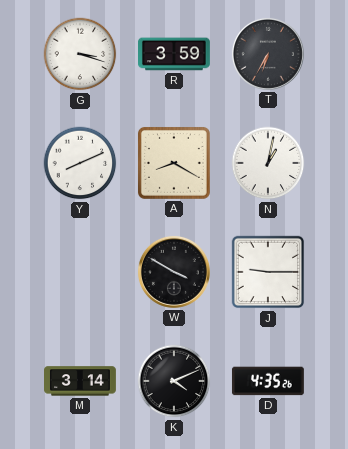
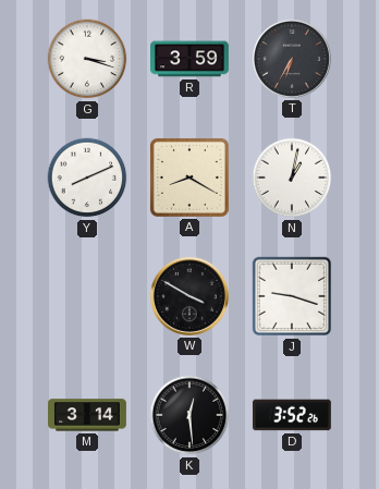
J: 9:15 -> 9:18
K: 4:11 -> 12:29
D: 4:35 -> 3:52
